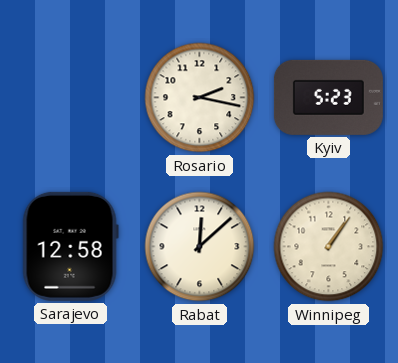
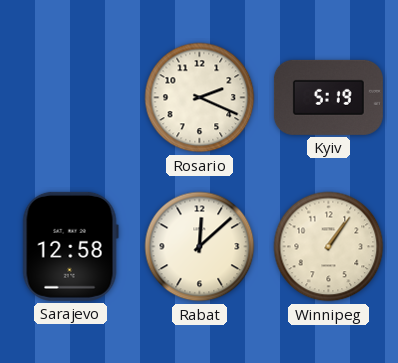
Rosario: 2:17 -> 2:19
Kyiv: 5:23 -> 5:19
